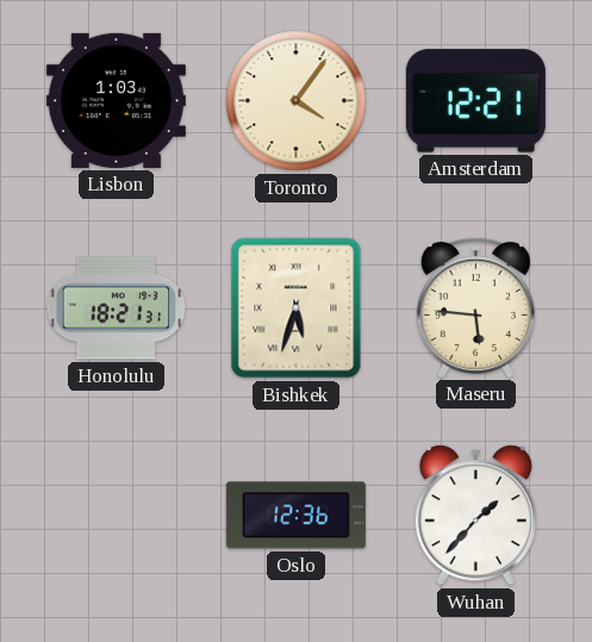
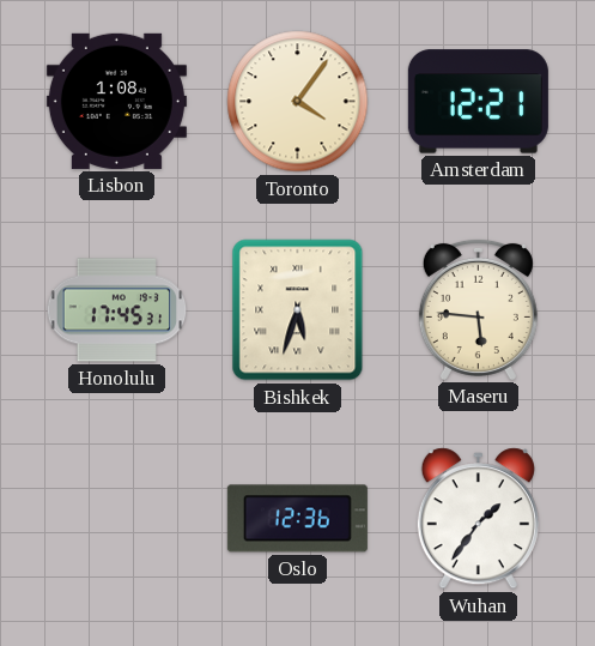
Lisbon: 1:03 -> 1:08
Honolulu: 18:21 -> 17:45
Wuhan: 1:37 -> 1:36
